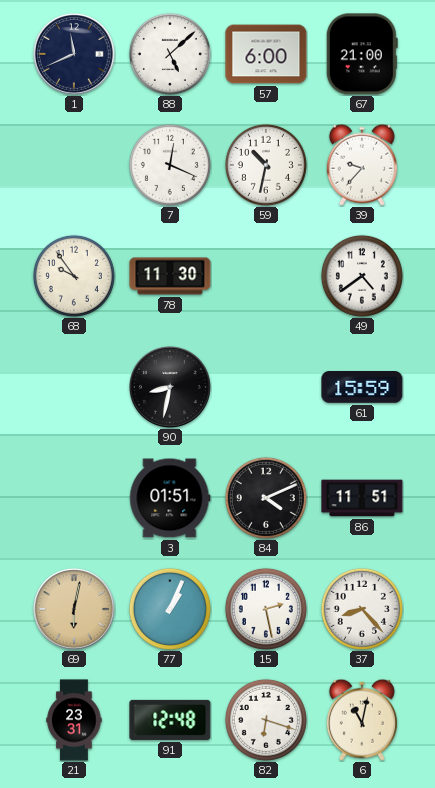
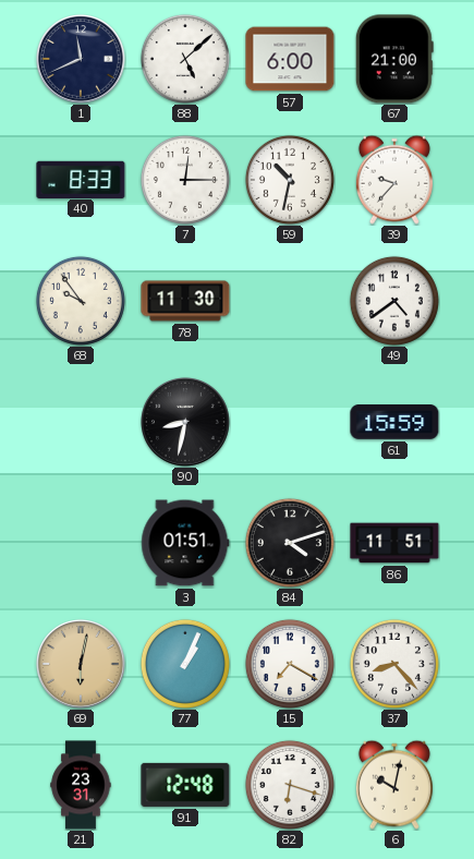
40: none -> 8:33
7: 12:19 -> 12:15
84: 4:11 -> 4:12
15: 2:28 -> 7:20
6: 11:02 -> 10:02
